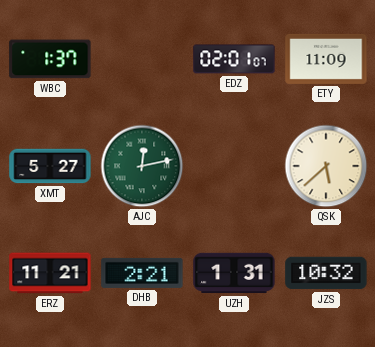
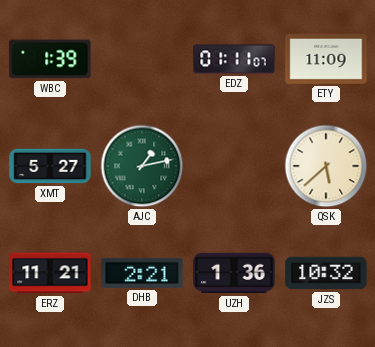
WBC: 1:37 -> 1:39
EDZ: 02:01 -> 01:11
AJC: 12:13 -> 1:13
UZH: 1:31 -> 1:36
